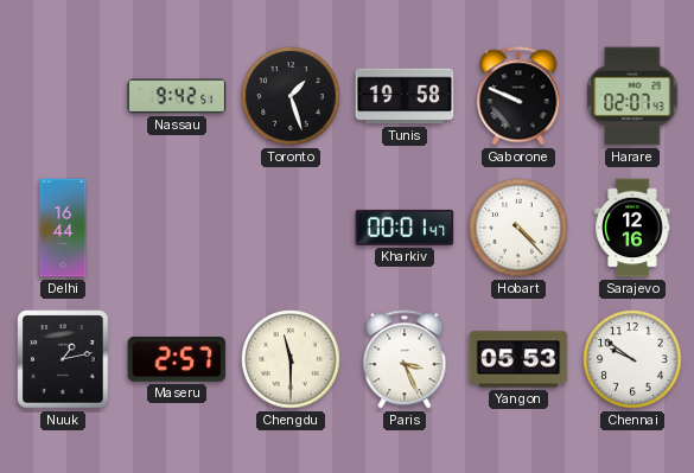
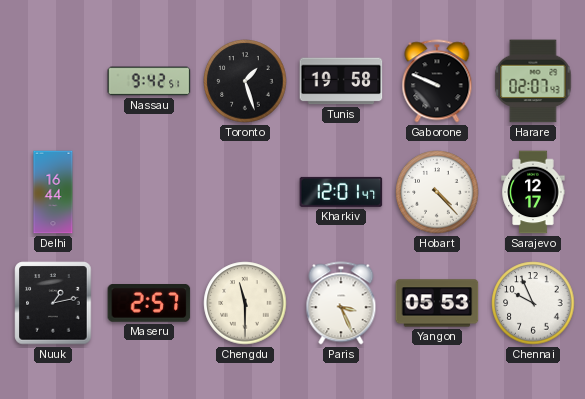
Kharkiv: 00:01 -> 12:01
Sarajevo: 12:16 -> 12:17
Chennai: 9:51 -> 9:56
